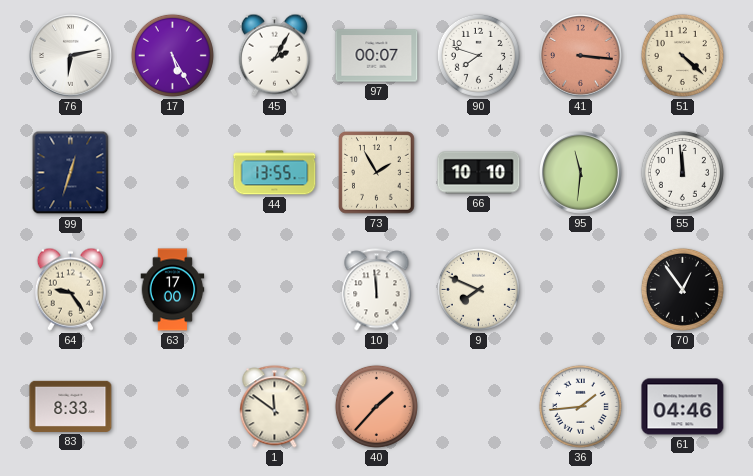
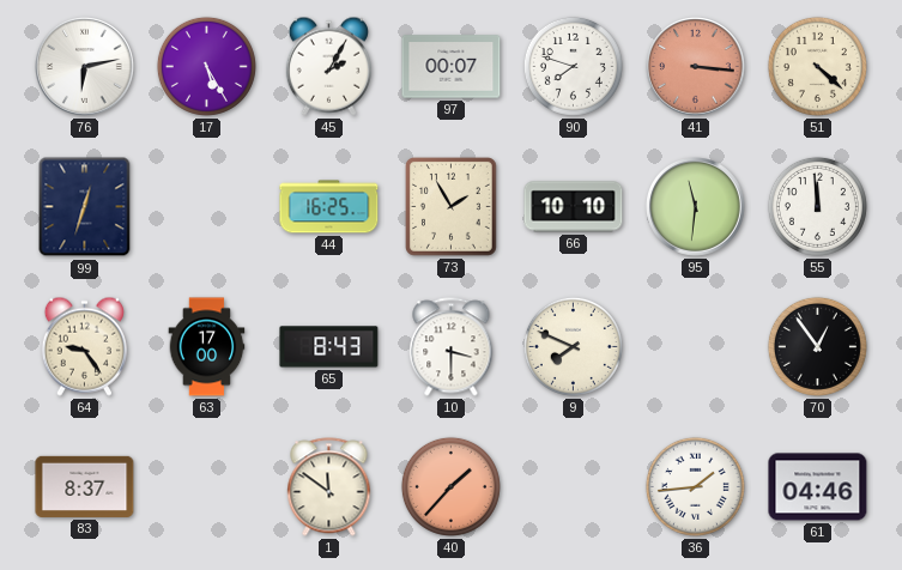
44: 13:55 -> 16:25
65: none -> 8:43
10: 11:59 -> 3:30
83: 8:33 -> 8:37
